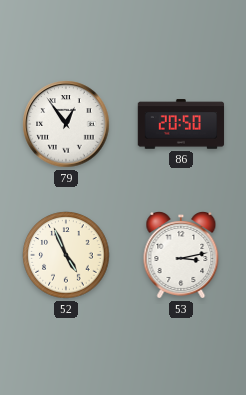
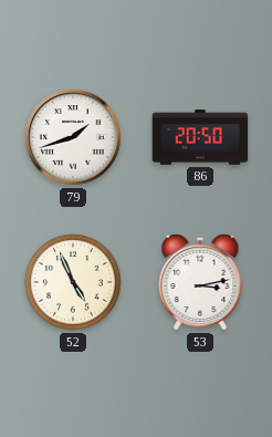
79: 12:54 -> 1:42
